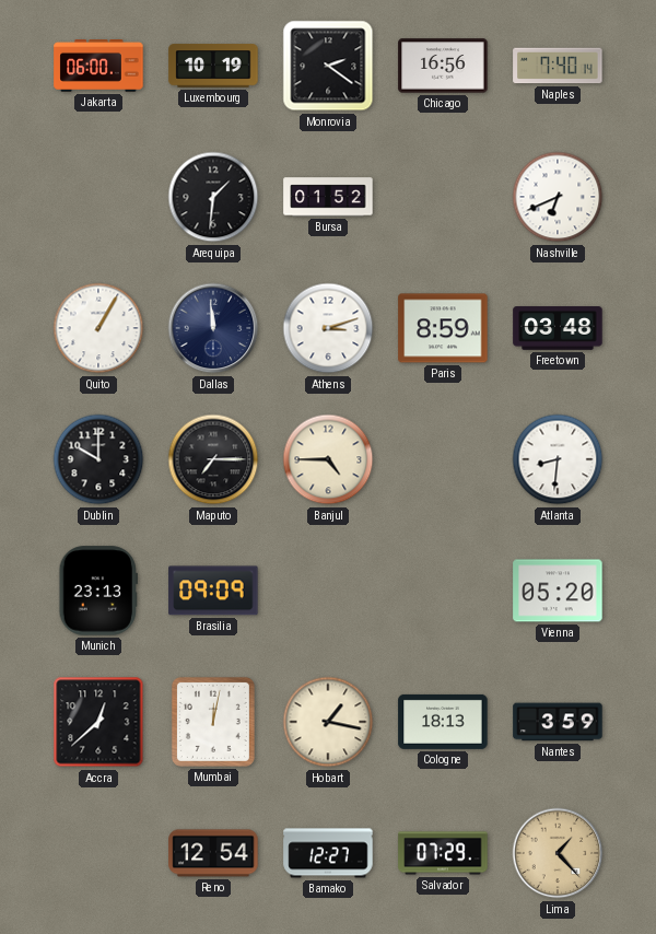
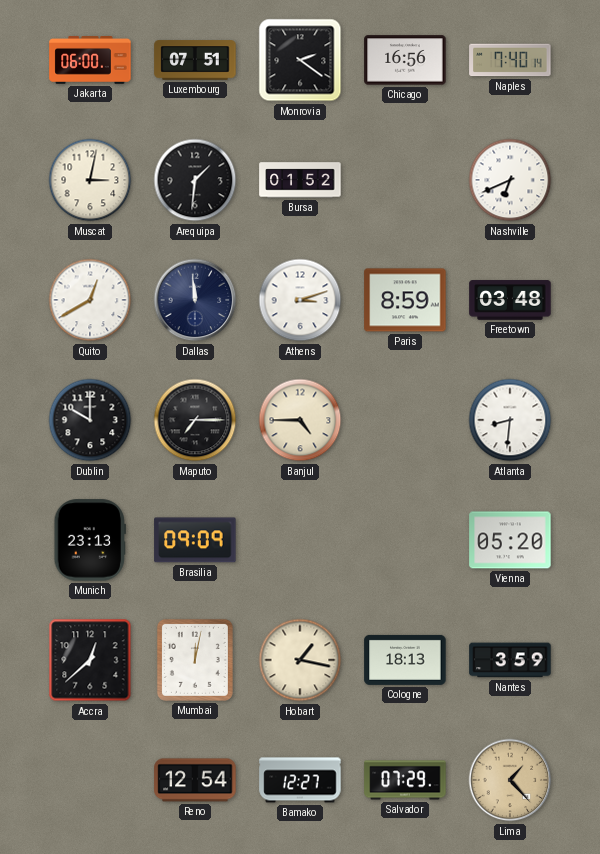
Luxembourg: 10:19 -> 07:51
Muscat: none -> 3:02
Quito: 1:05 -> 12:40
